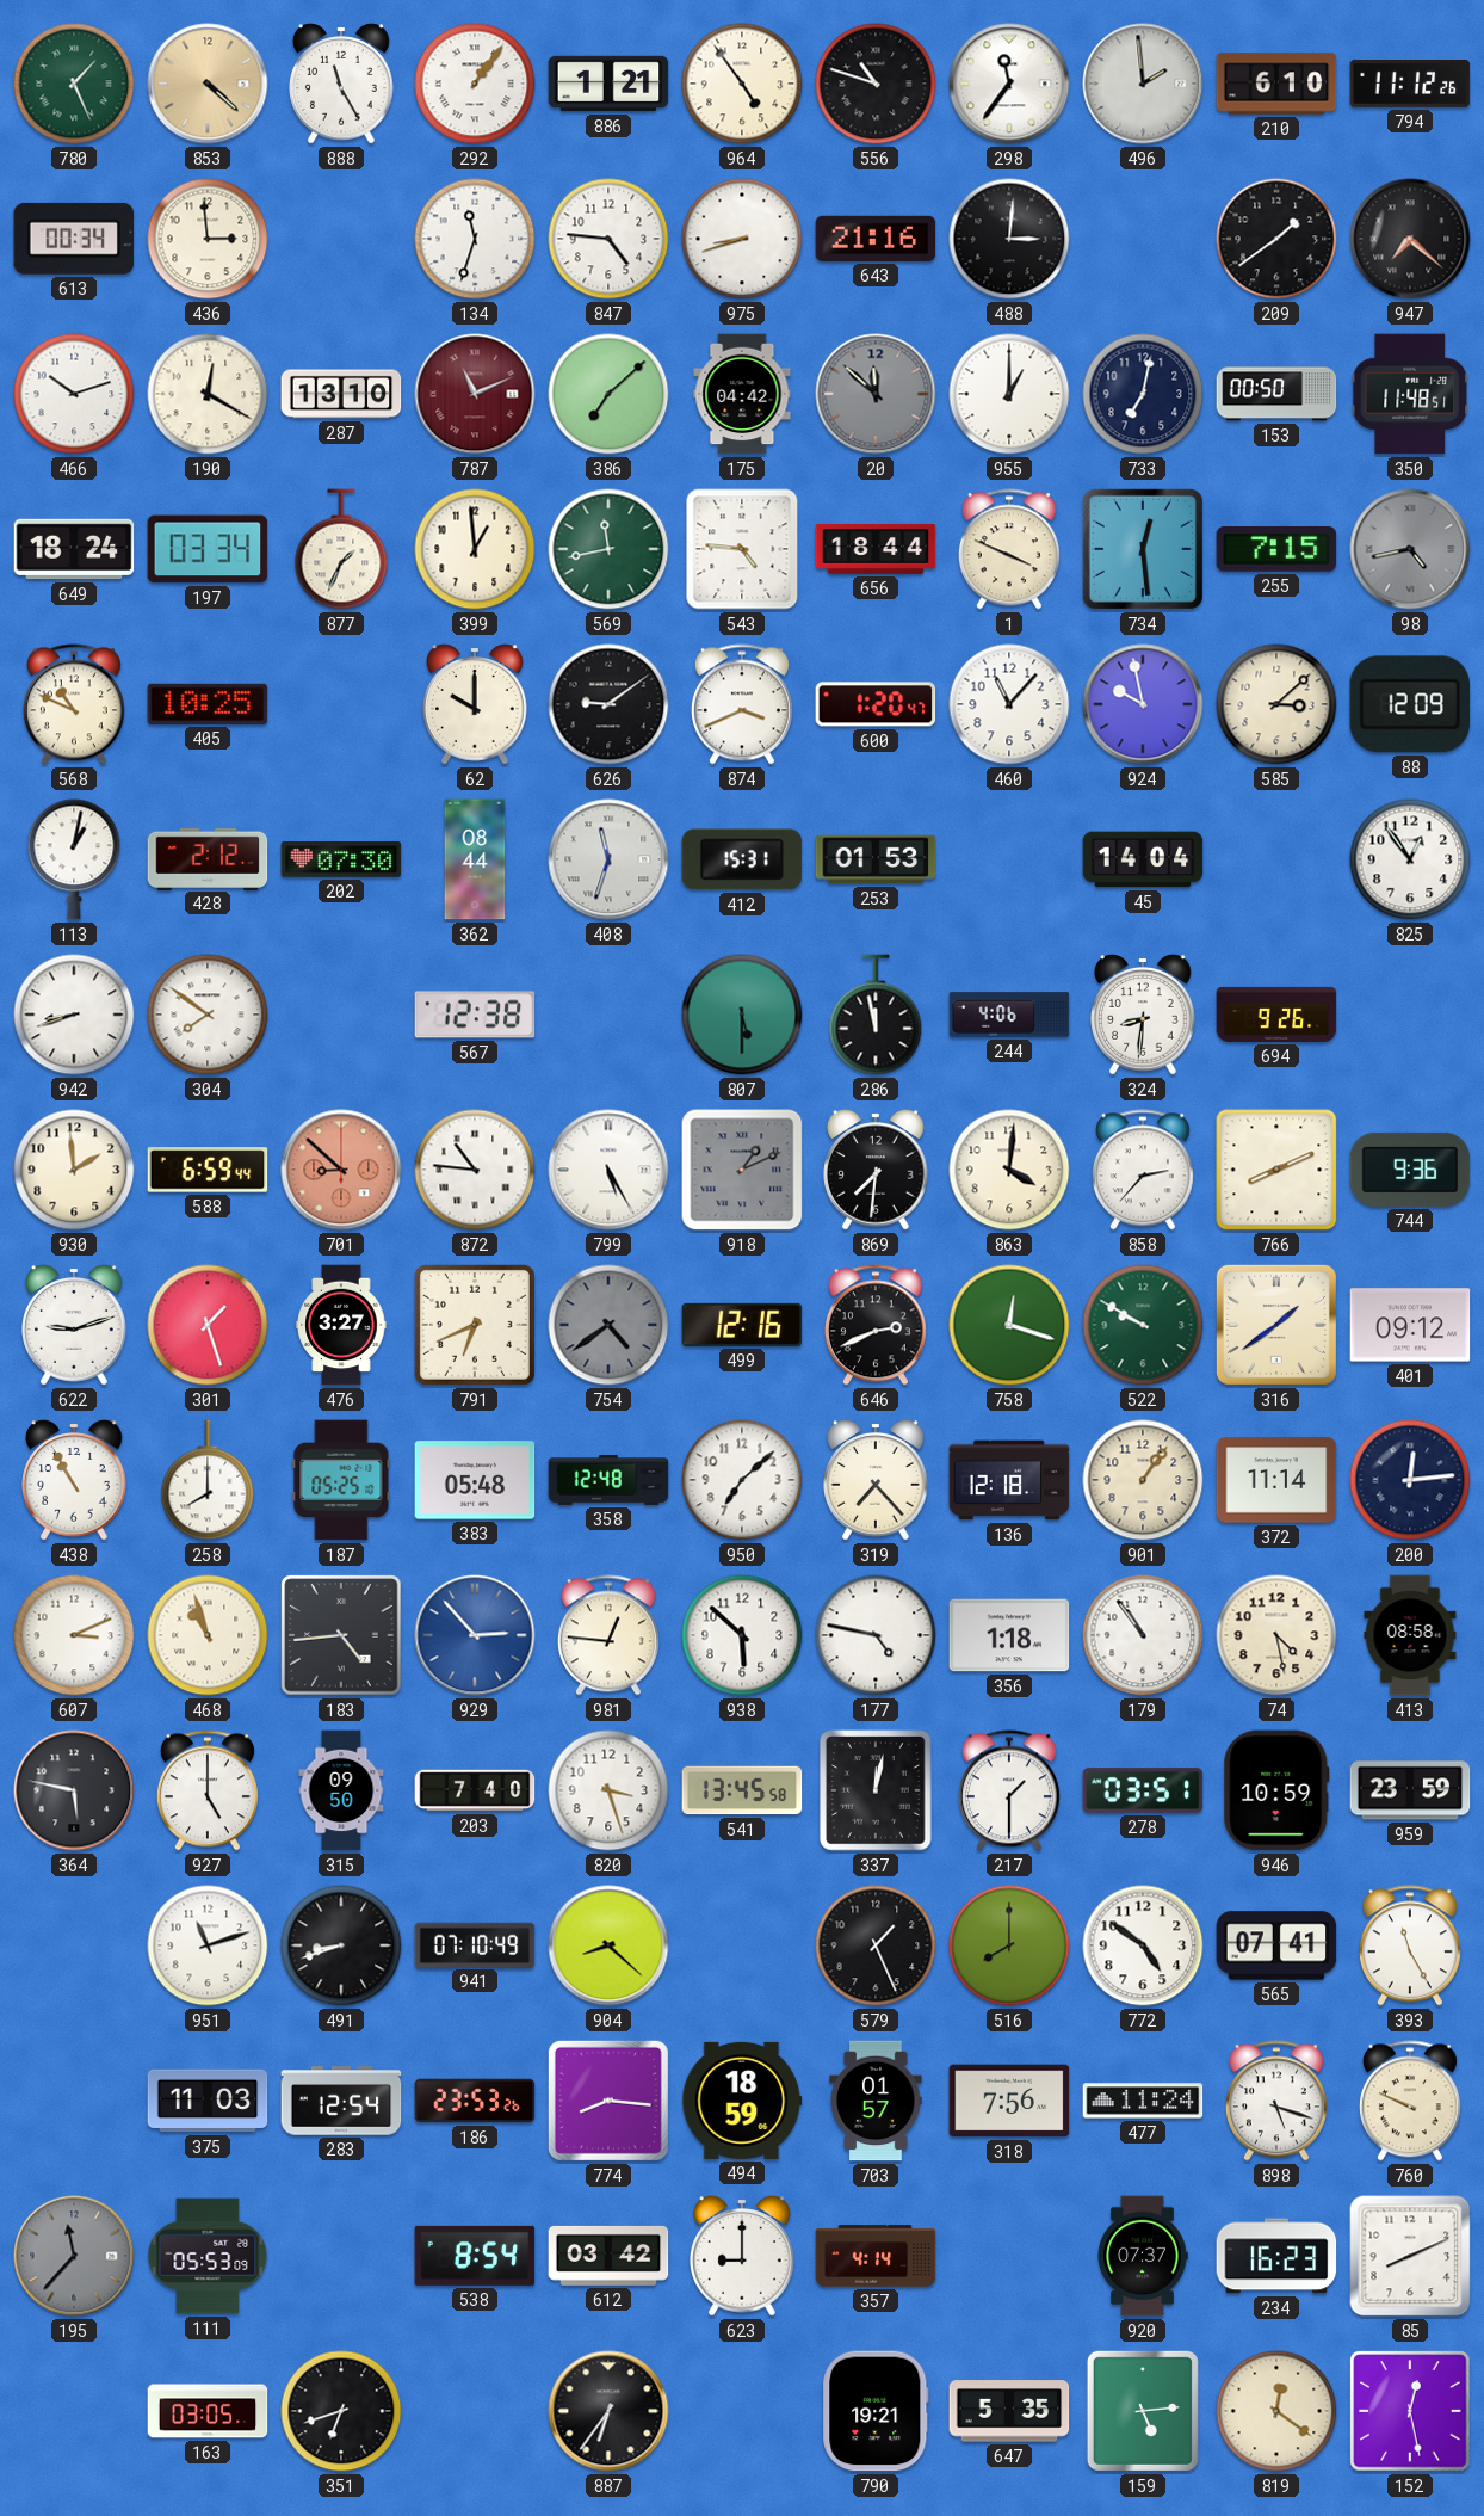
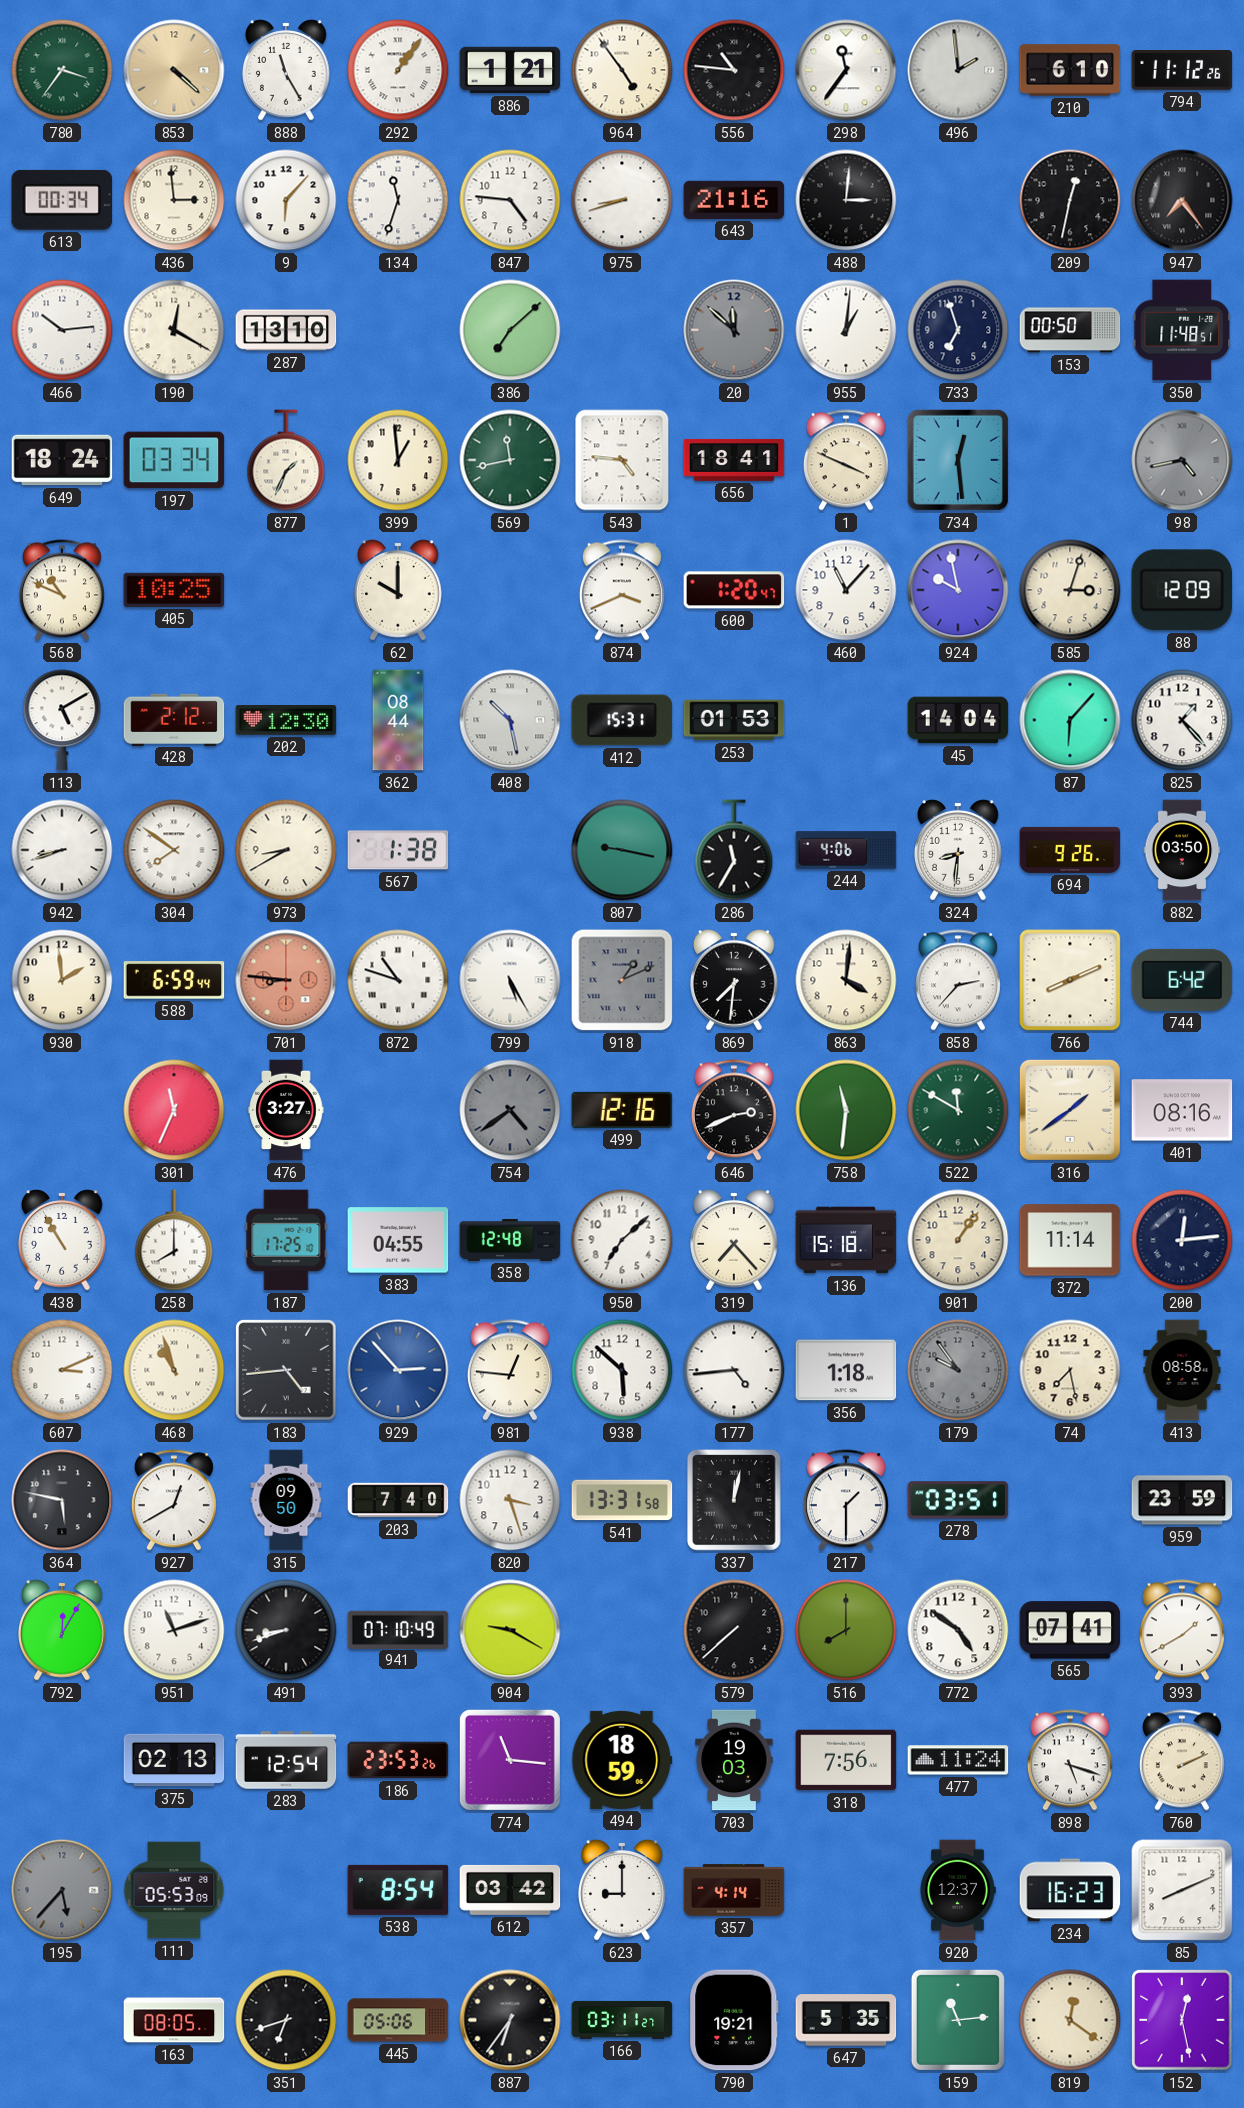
780: 1:26 -> 3:36
556: 10:48 -> 10:46
9: none -> 6:07
209: 1:39 -> 12:32
947: 7:22 -> 7:24
466: 10:12 -> 10:14
787: 11:11 -> none
175: 04:42 -> none
955: 1:00 -> 1:01
733: 7:02 -> 6:57
656: 18:44 -> 18:41
255: 7:15 -> none
626: 9:09 -> none
585: 3:08 -> 3:03
113: 1:02 -> 5:10
202: 07:30 -> 12:30
408: 11:33 -> 10:28
87: none -> 6:07
825: 12:54 -> 1:23
973: none -> 8:40
567: 12:38 -> 1:38
807: 5:30 -> 9:17
286: 11:58 -> 11:35
882: none -> 03:50
701: 8:52 -> 8:46
872: 10:46 -> 10:48
744: 9:36 -> 6:42
622: 9:12 -> none
301: 1:27 -> 11:34
791: 6:41 -> none
758: 12:18 -> 11:31
522: 9:50 -> 11:50
401: 09:12 -> 08:16
187: 05:25 -> 17:25
383: 05:48 -> 04:55
136: 12:18 -> 15:18
177: 4:47 -> 4:44
179: 10:54 -> 9:54
179 dial: white -> grey
74: 4:28 -> 7:28
927: 5:00 -> 12:40
541: 13:45 -> 13:31
946: 10:59 -> none
792: none -> 12:05
904: 8:22 -> 9:20
579: 1:26 -> 7:38
393: 11:25 -> 1:40
375: 11:03 -> 02:13
774: 8:16 -> 11:16
703: 01:57 -> 19:03
760: 9:49 -> 2:11
195: 11:37 -> 5:37
920: 07:37 -> 12:37
163: 03:05 -> 08:05
445: none -> 05:06
166: none -> 03:11
159: 5:14 -> 11:14
